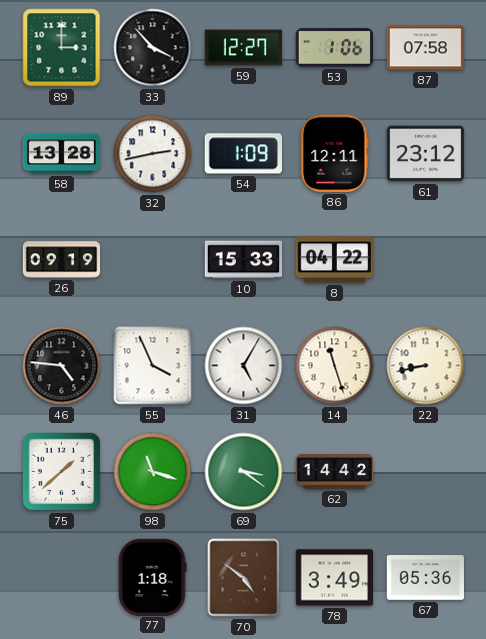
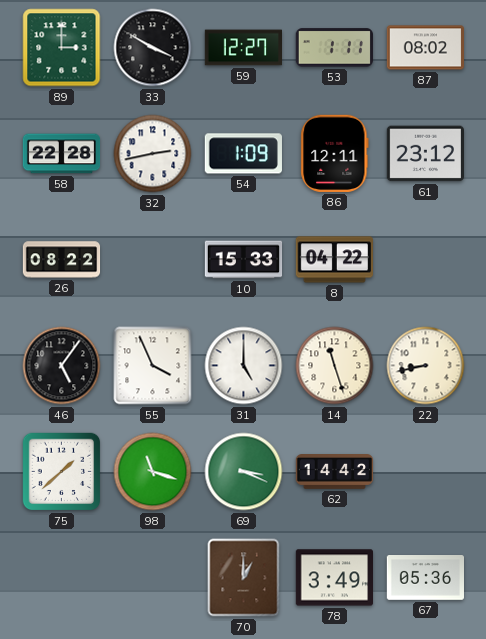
33: 3:53 -> 3:50
53: 1:06 -> 1:11
87: 07:58 -> 08:02
58: 13:28 -> 22:28
26: 09:19 -> 08:22
46: 4:46 -> 5:06
31: 5:05 -> 5:00
69: 3:21 -> 3:19
77: 1:18 -> none
70: 4:51 -> 1:00
